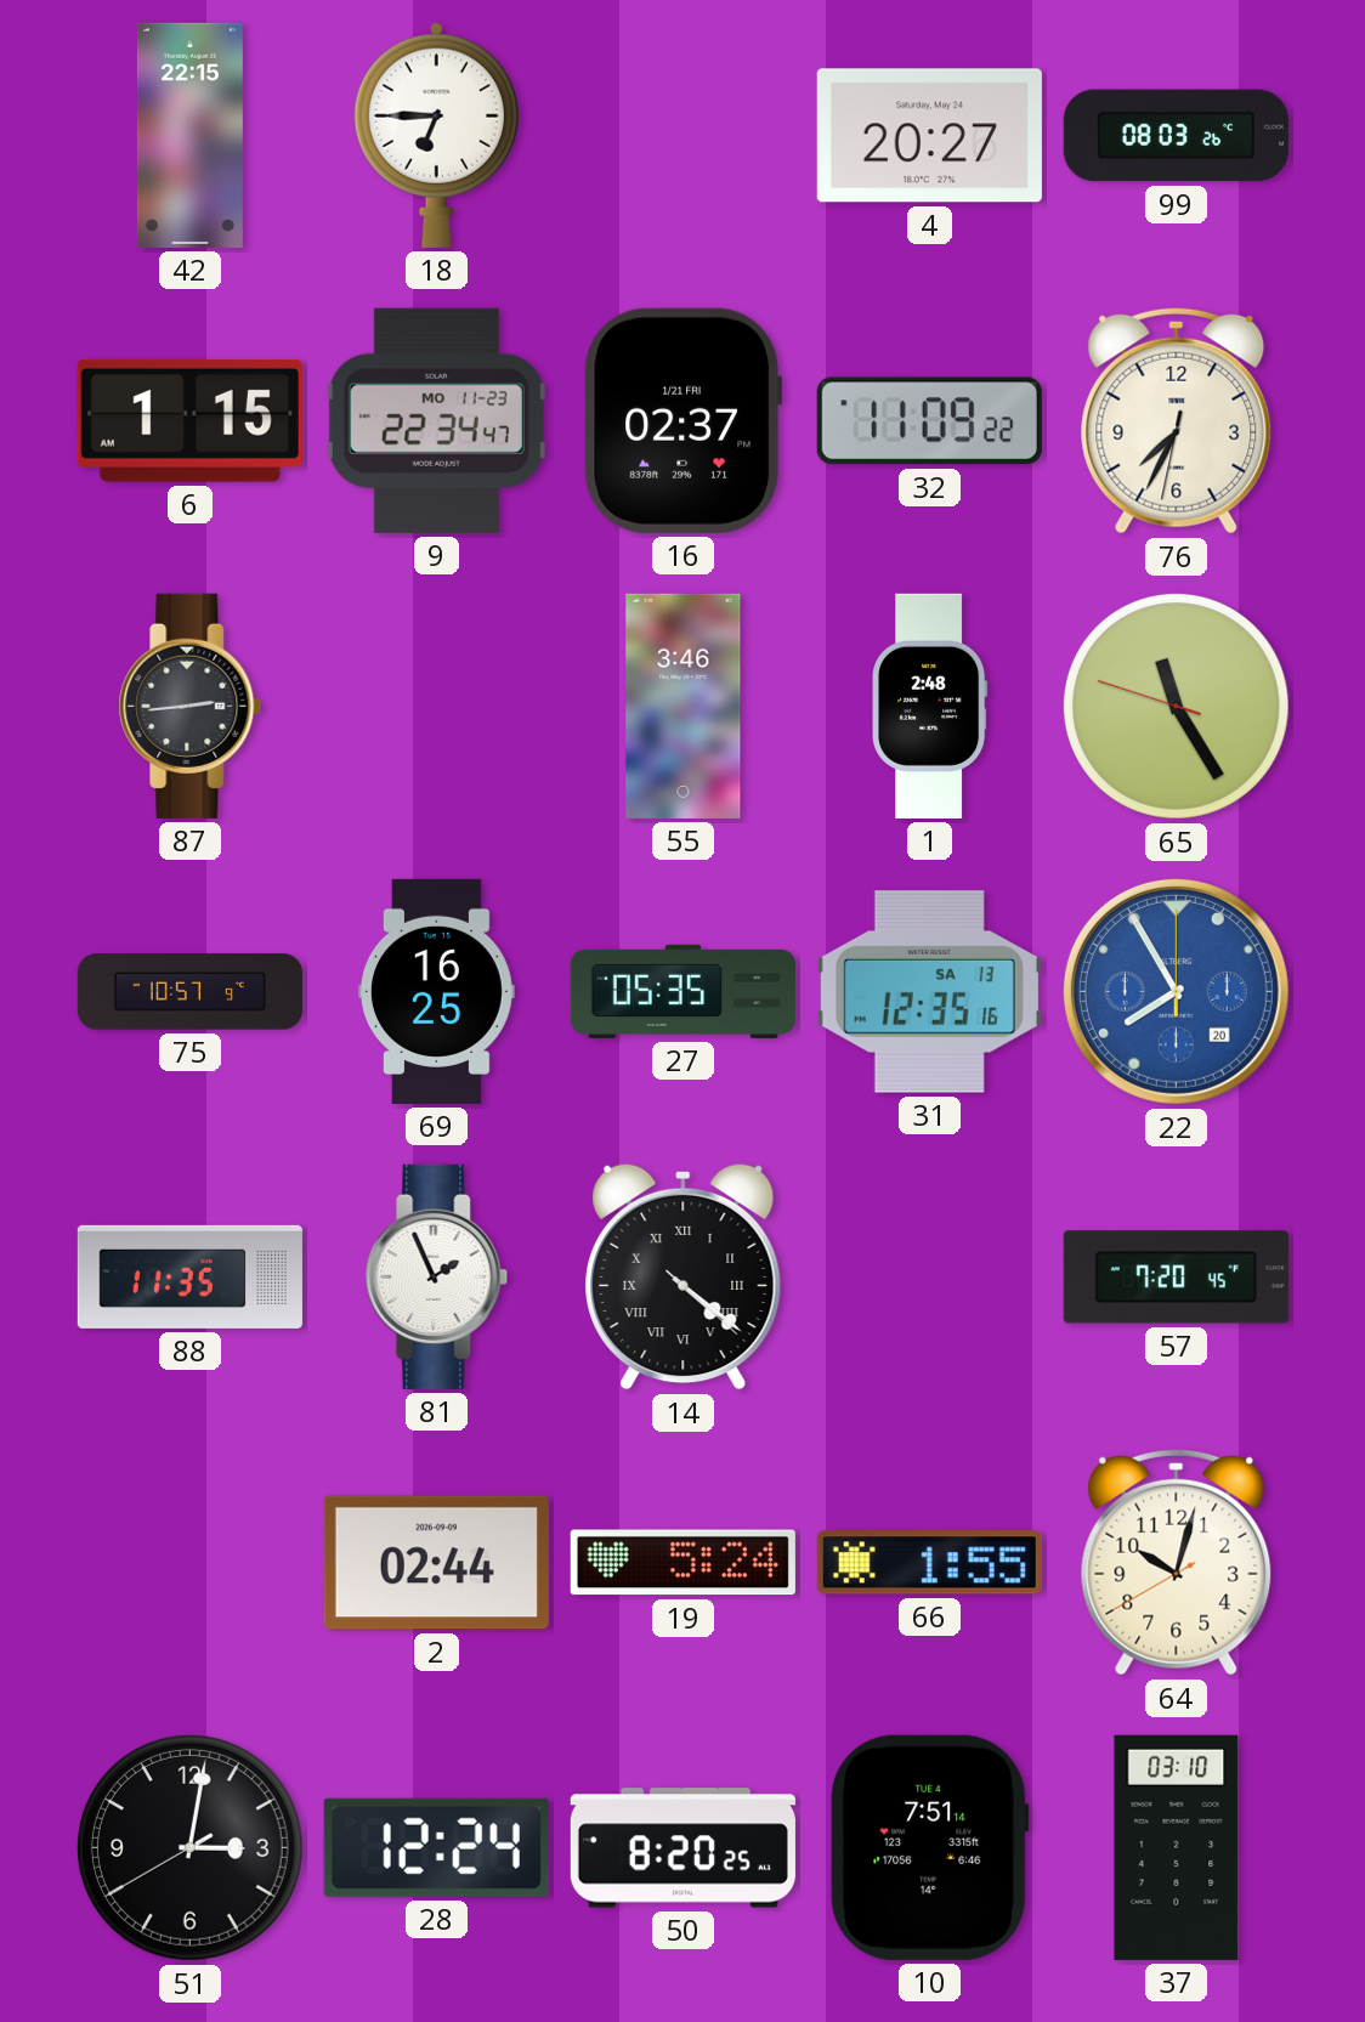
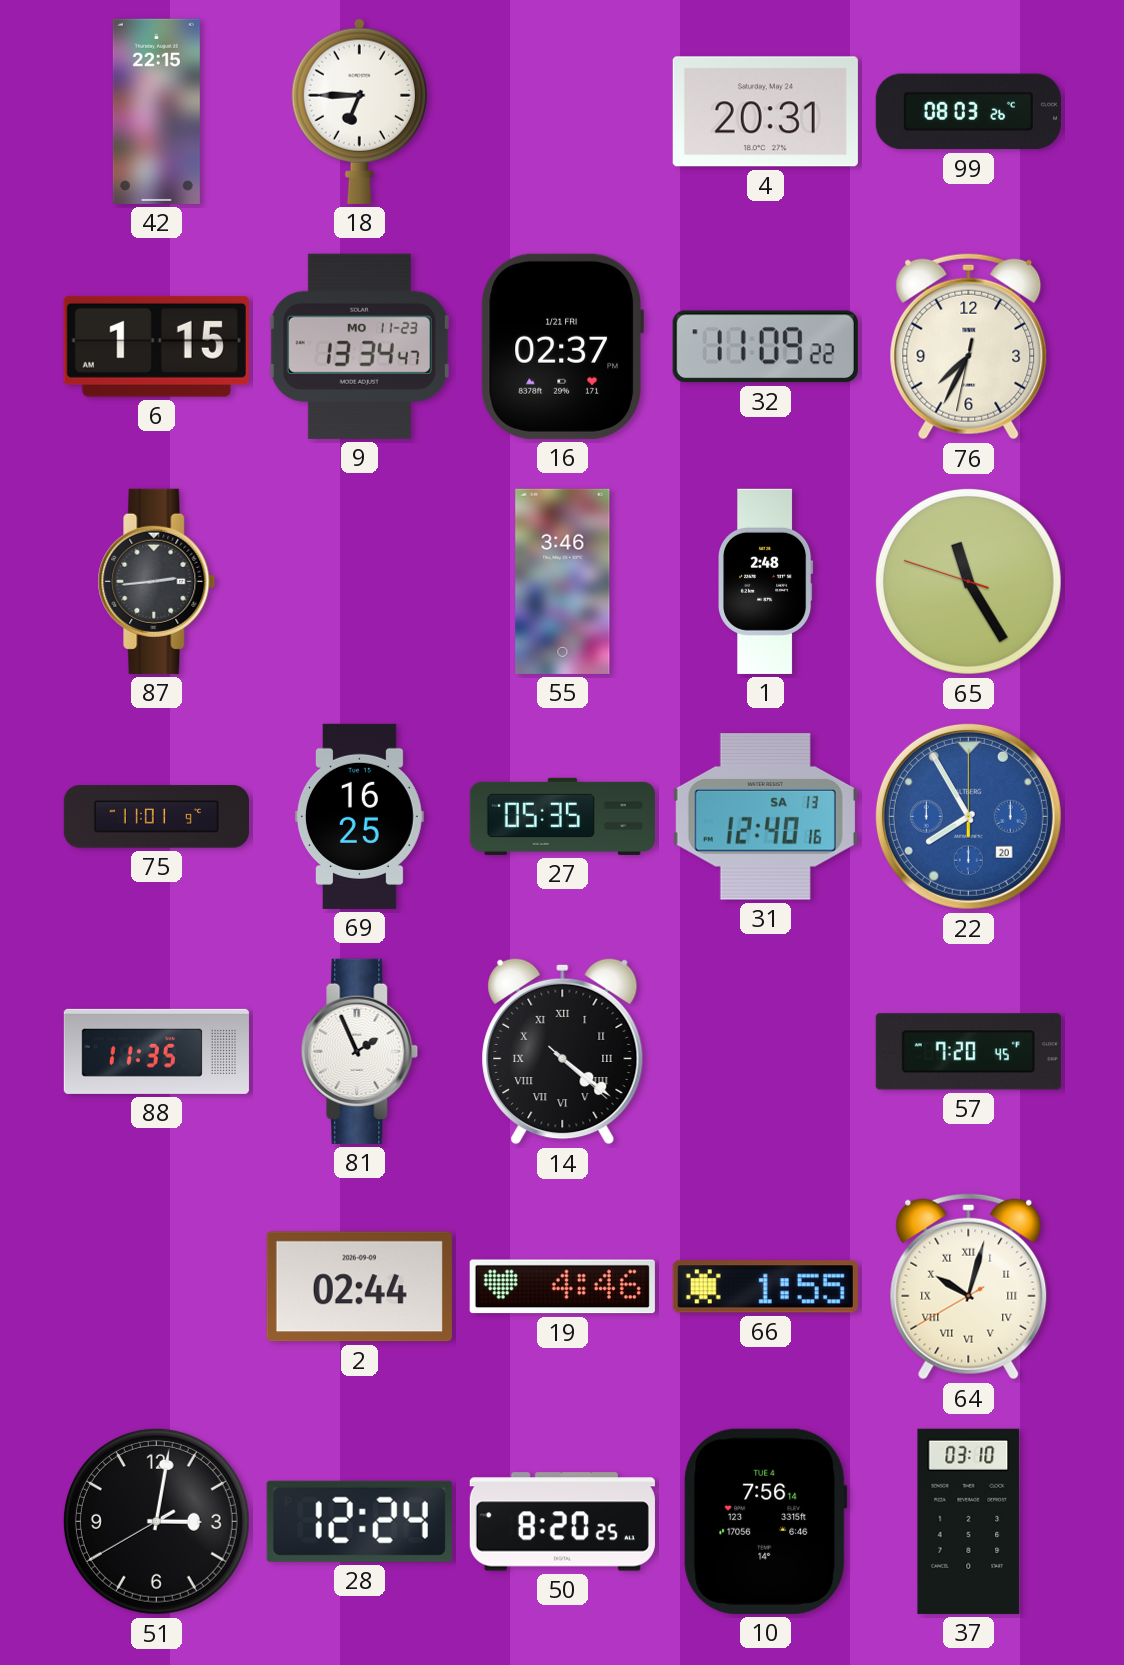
4: 20:27 -> 20:31
9: 22:34 -> 13:34
75: 10:57 -> 11:01
31: 12:35 -> 12:40
19: 5:24 -> 4:46
64 numerals: Arabic -> Roman
10: 7:51 -> 7:56
